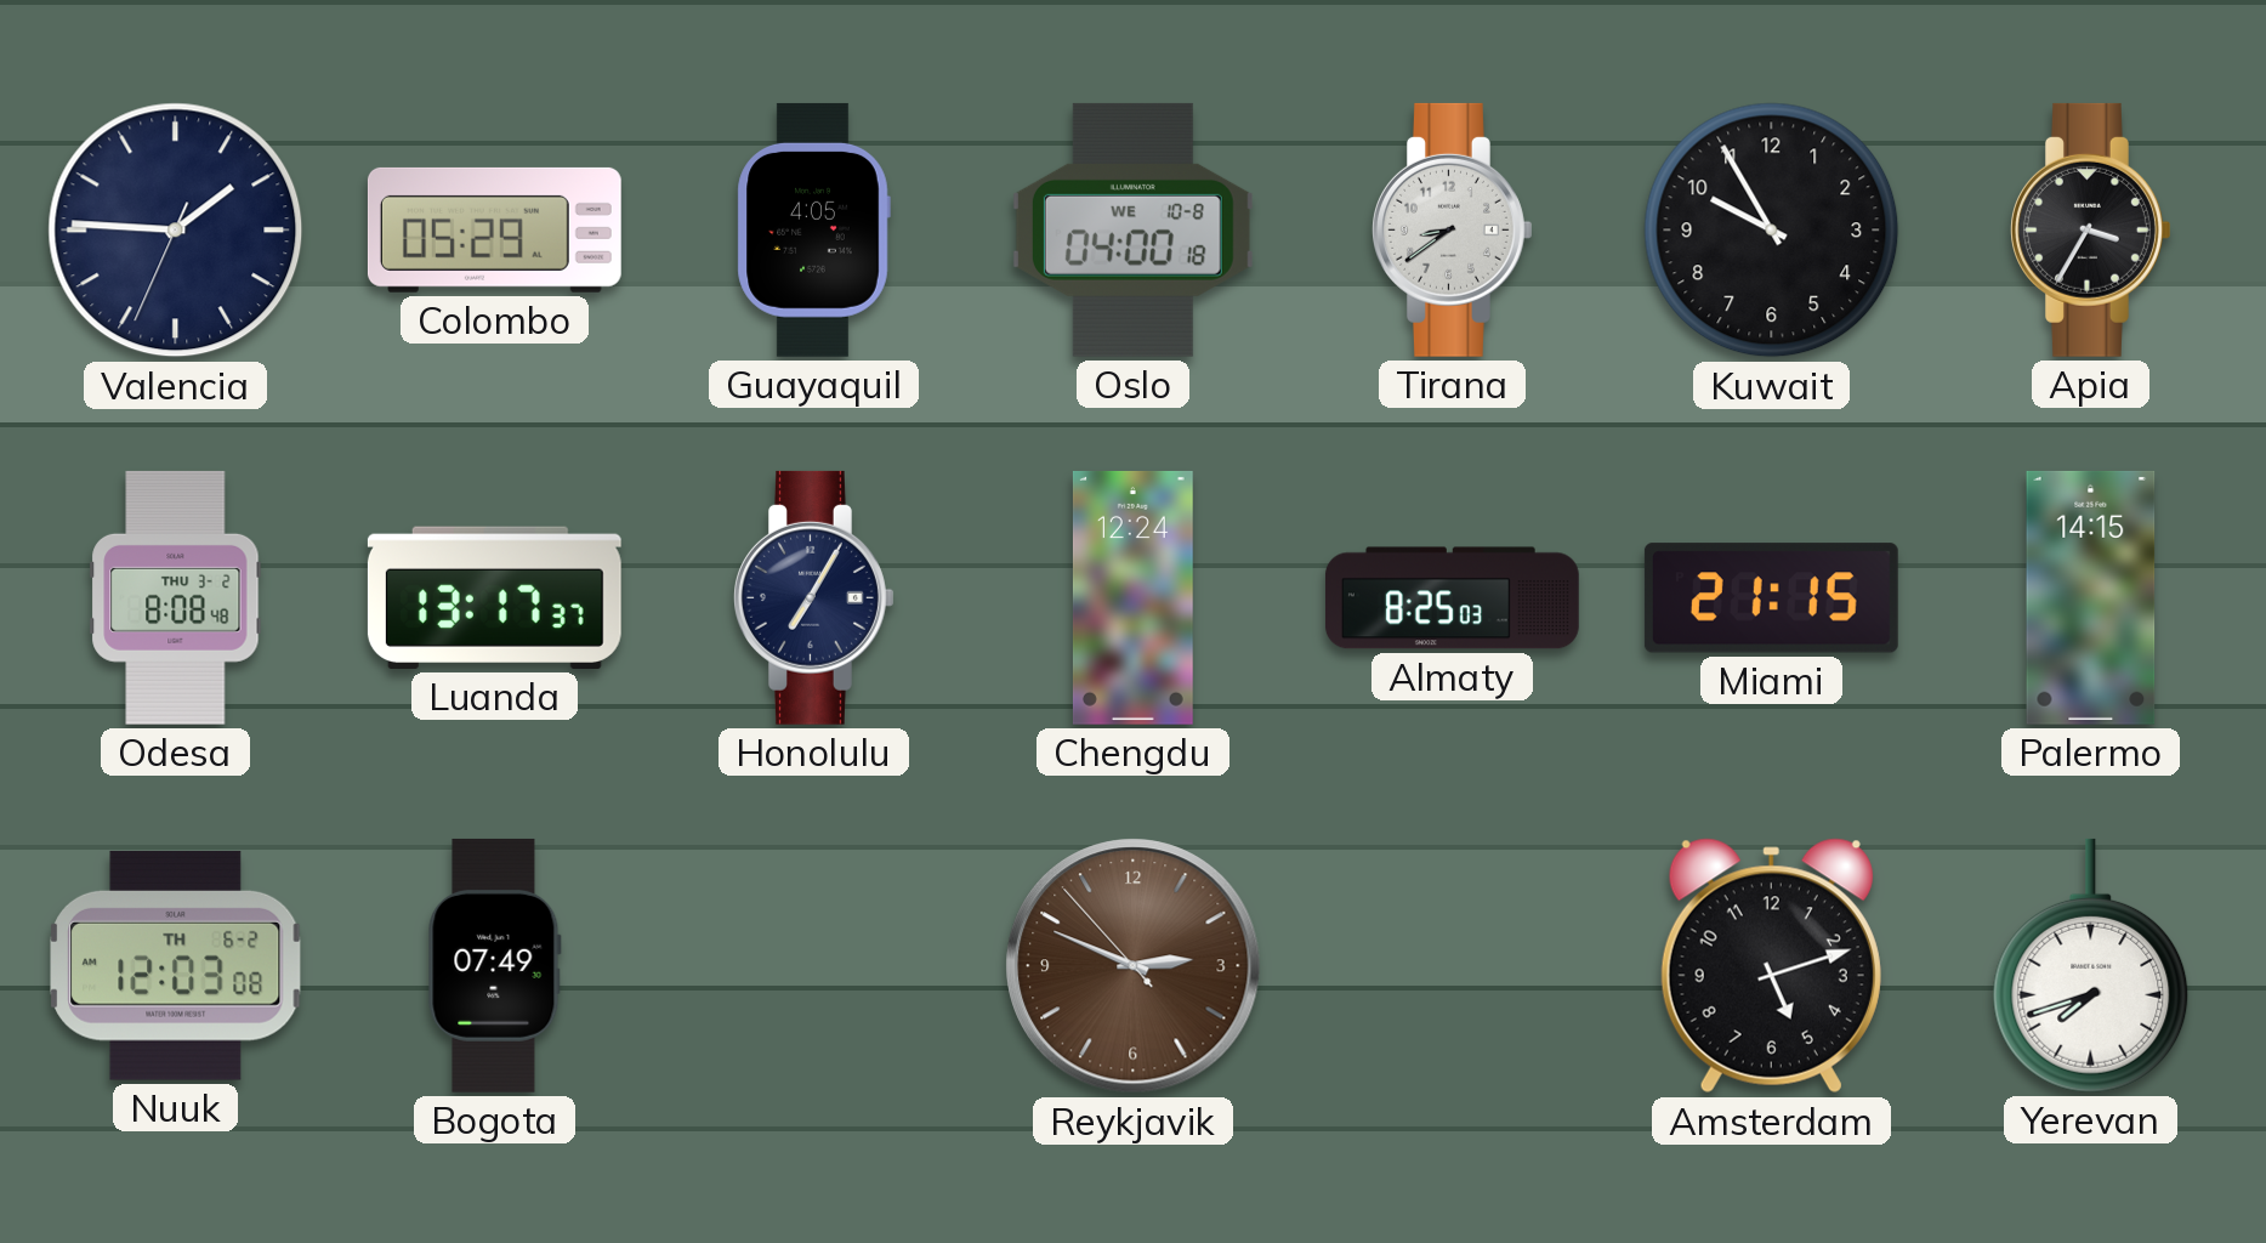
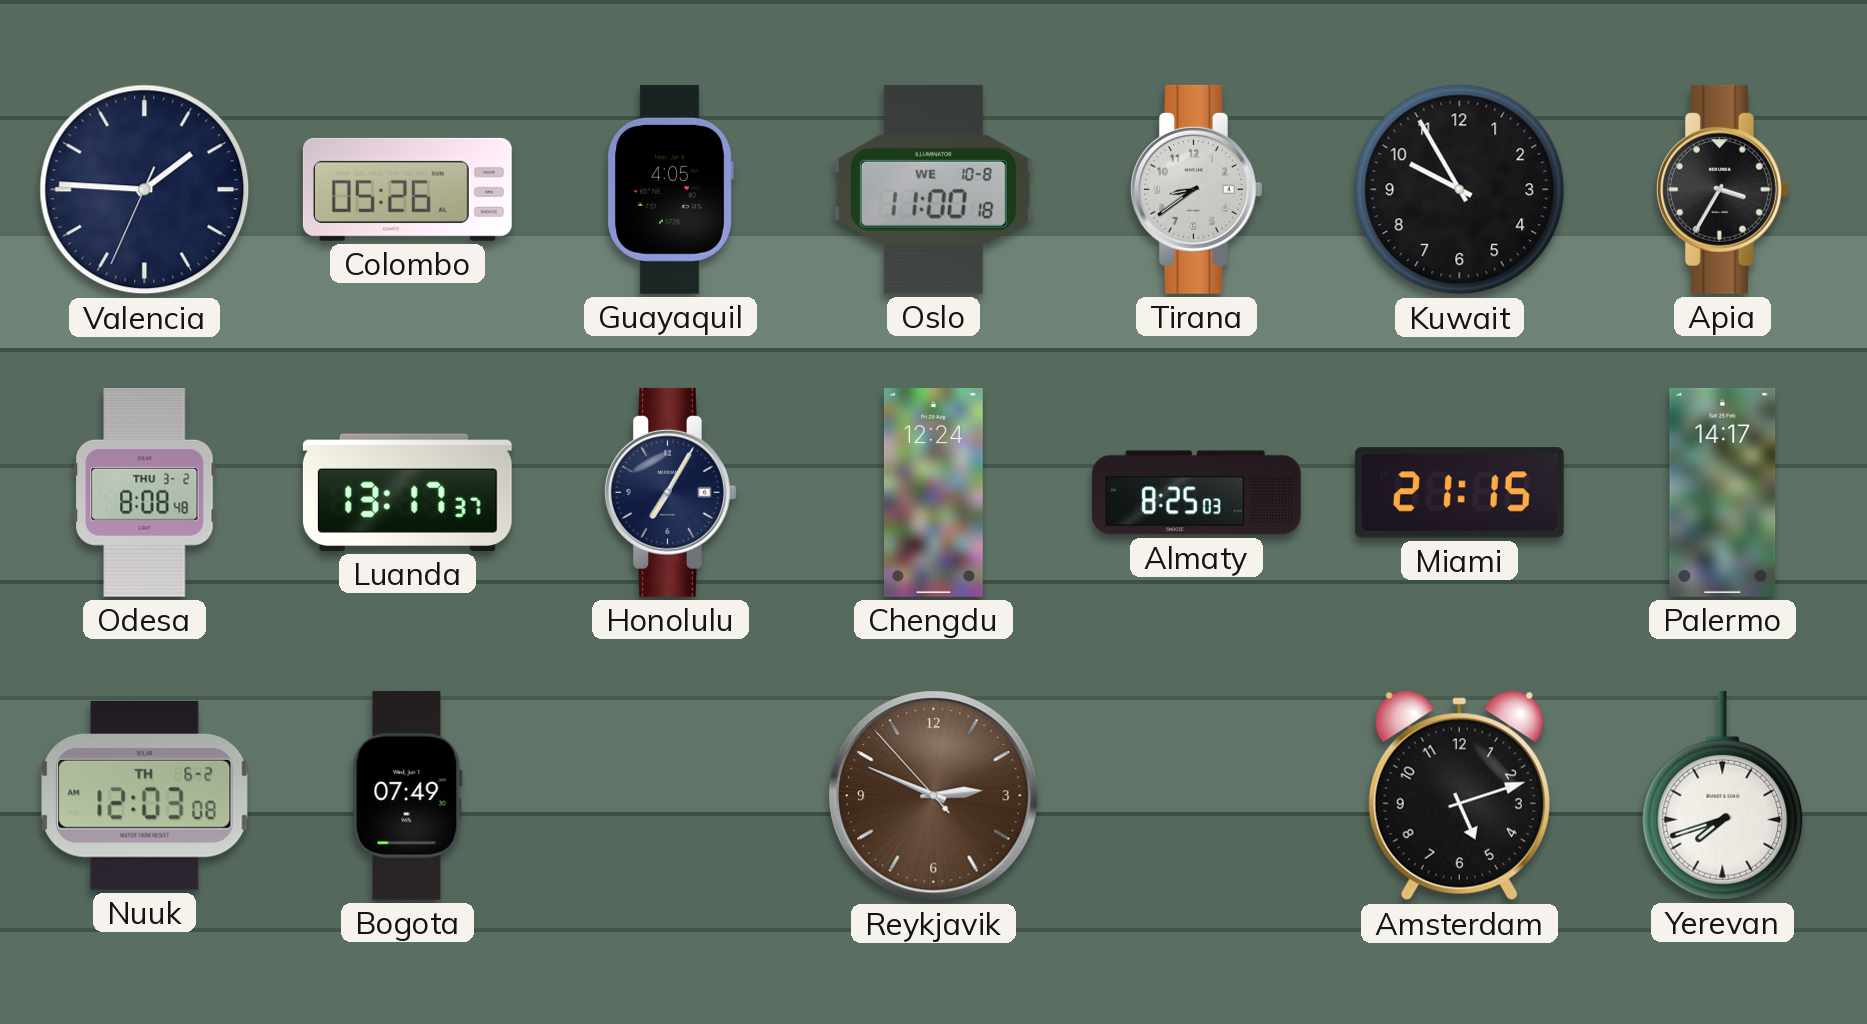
Colombo: 05:29 -> 05:26
Oslo: 04:00 -> 11:00
Palermo: 14:15 -> 14:17
